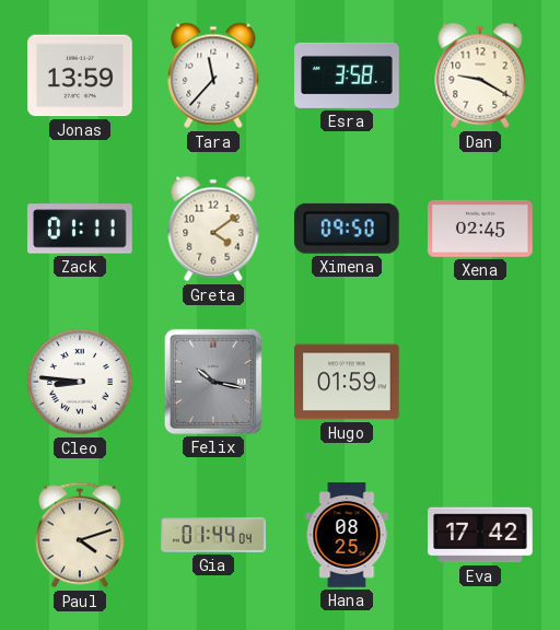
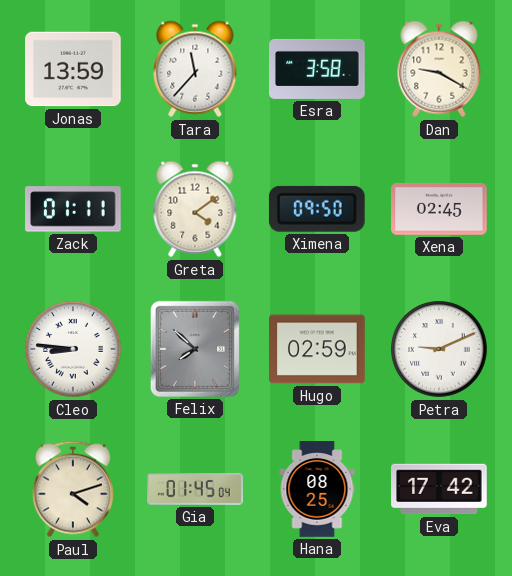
Felix: 10:17 -> 7:52
Hugo: 01:59 -> 02:59
Petra: none -> 9:11
Gia: 01:44 -> 01:45
